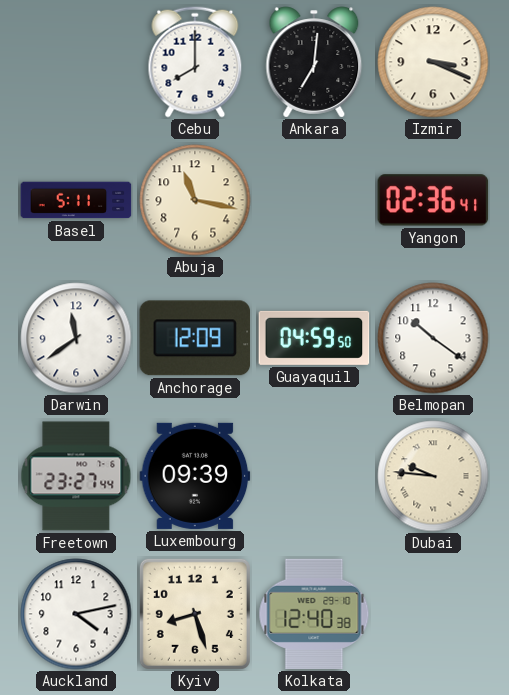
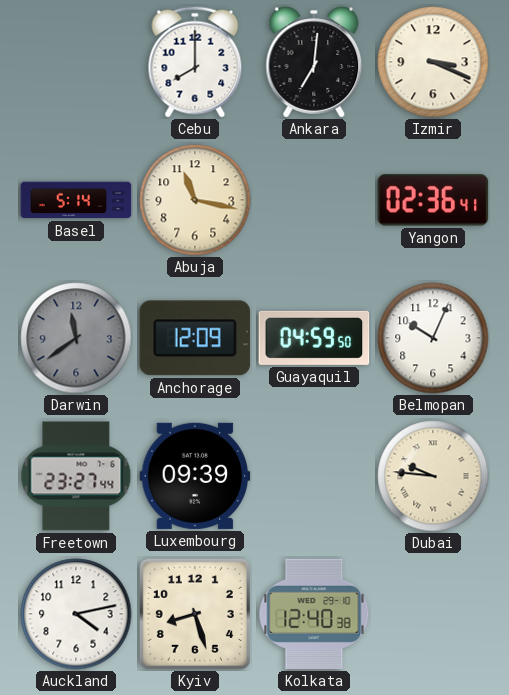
Basel: 5:11 -> 5:14
Darwin dial: white -> grey
Belmopan: 10:21 -> 10:04
